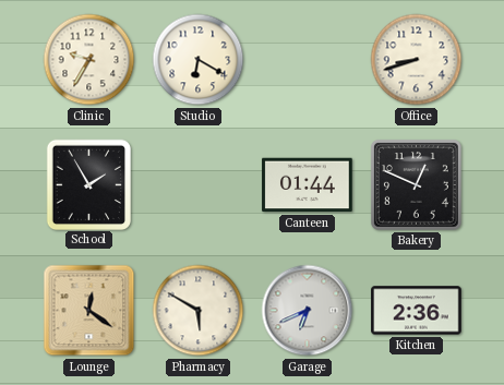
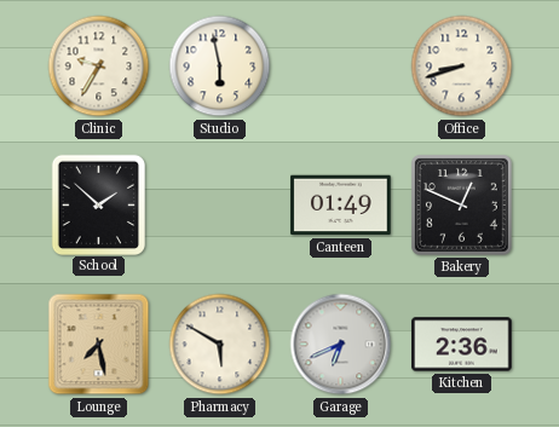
Studio: 6:20 -> 5:58
School: 1:55 -> 1:52
Canteen: 01:44 -> 01:49
Lounge: 12:21 -> 7:28
